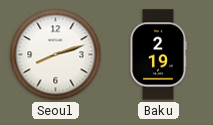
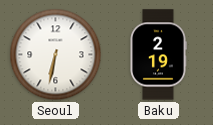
Seoul: 8:12 -> 6:32
